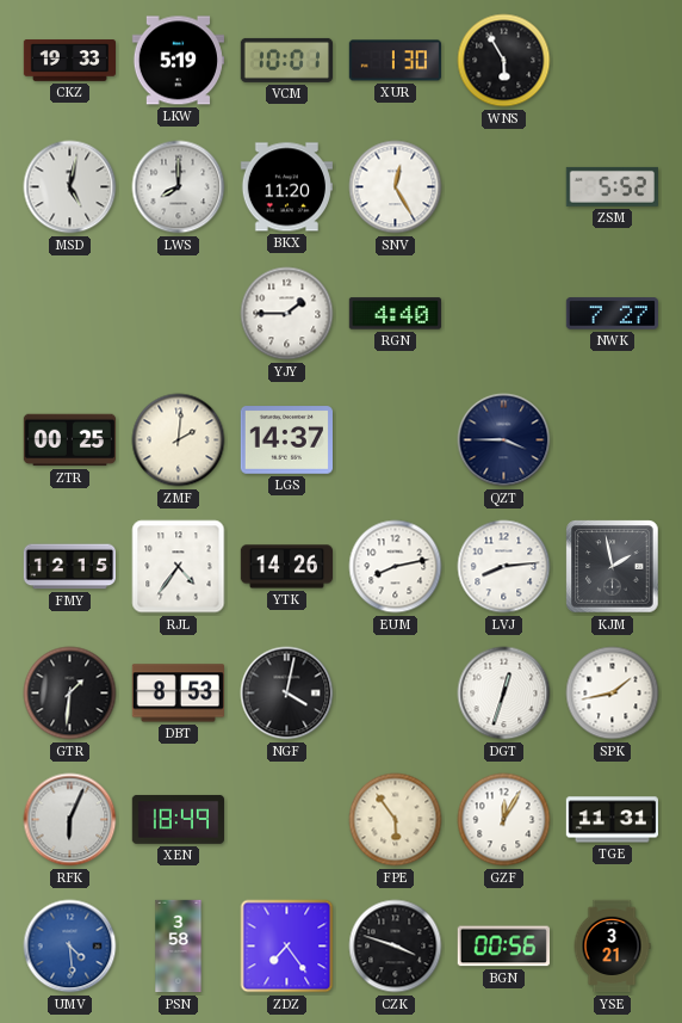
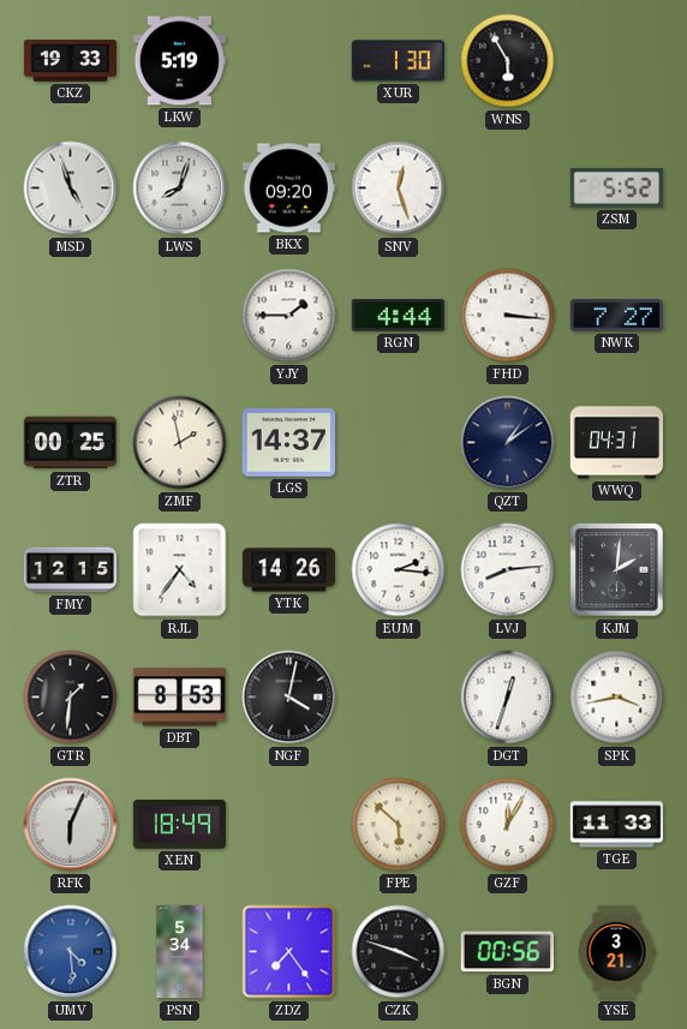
VCM: 10:01 -> none
MSD: 5:02 -> 4:57
LWS: 8:00 -> 8:03
BKX: 11:20 -> 09:20
SNV: 12:25 -> 12:27
RGN: 4:40 -> 4:44
FHD: none -> 3:16
ZMF: 2:01 -> 1:58
QZT: 3:45 -> 1:09
WWQ: none -> 04:31
EUM: 8:13 -> 2:16
KJM: 1:58 -> 2:01
SPK: 1:43 -> 3:43
FPE: 5:54 -> 5:52
TGE: 11:31 -> 11:33
PSN: 3:58 -> 5:34
